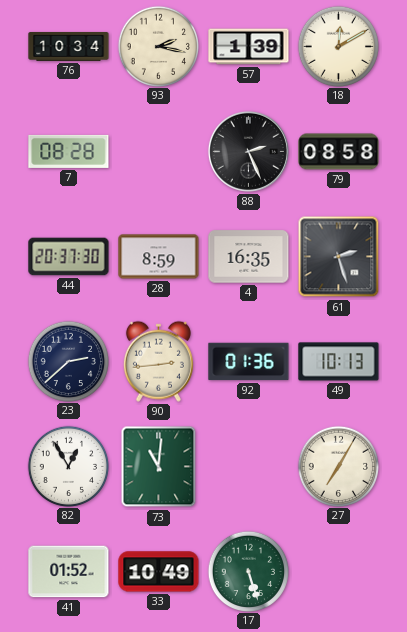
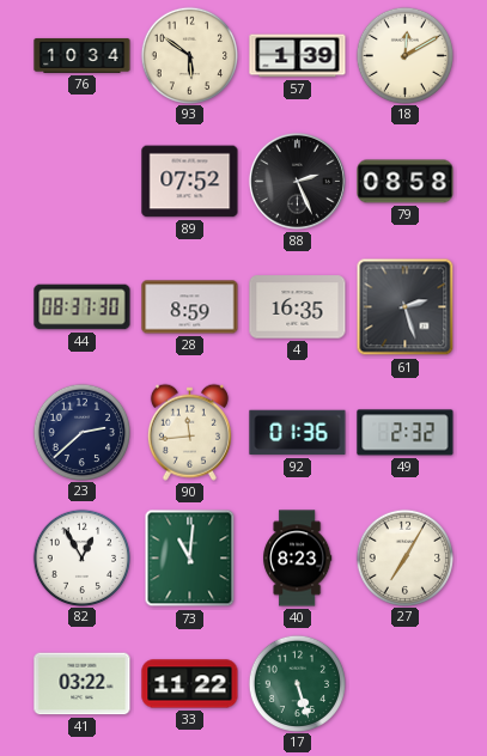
93: 2:17 -> 5:51
7: 08:28 -> none
89: none -> 07:52
44: 20:37 -> 08:37
90: 2:44 -> 11:44
49: 10:13 -> 2:32
40: none -> 8:23
41: 01:52 -> 03:22
33: 10:49 -> 11:22
